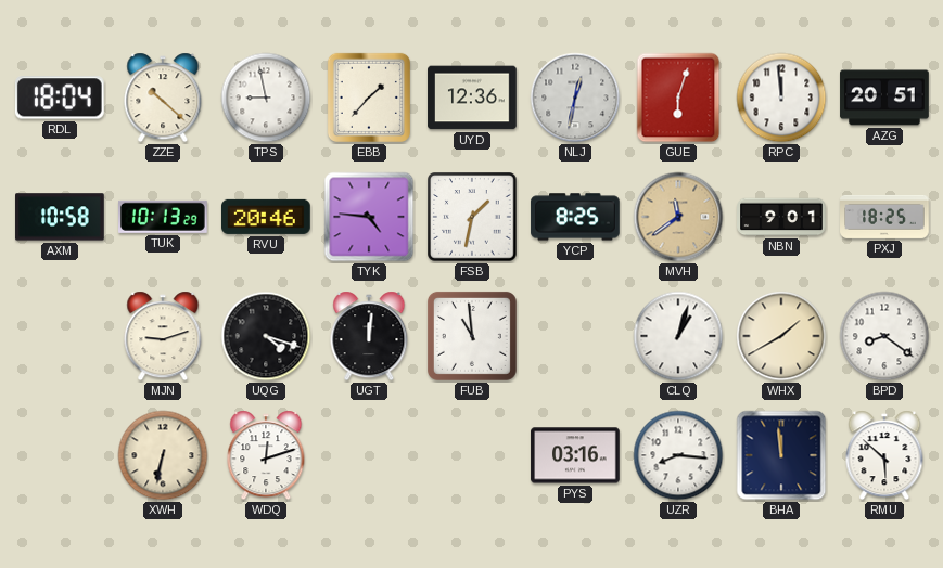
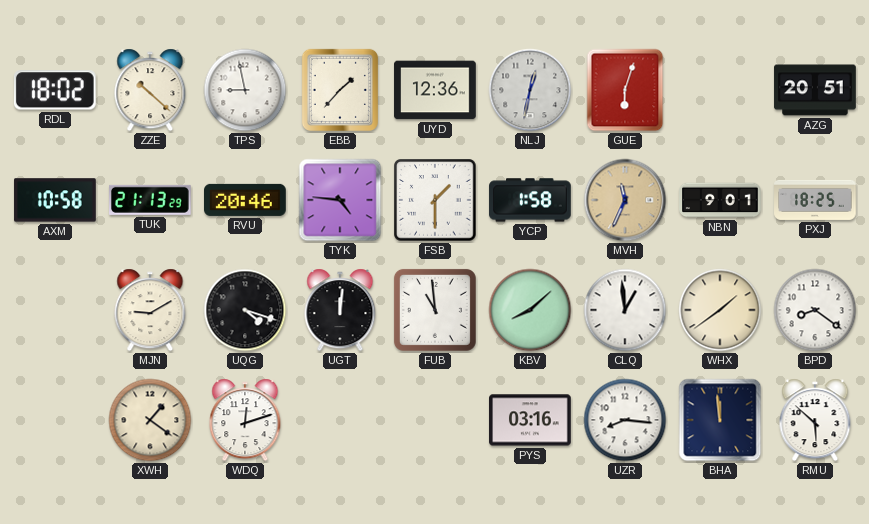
RDL: 18:04 -> 18:02
RPC: 11:59 -> none
TUK: 10:13 -> 21:13
FSB: 1:32 -> 1:30
YCP: 8:25 -> 1:58
MVH: 11:39 -> 11:34
MJN: 9:12 -> 9:10
KBV: none -> 8:08
CLQ: 1:03 -> 12:59
WHX: 1:40 -> 1:39
XWH: 6:32 -> 1:21
